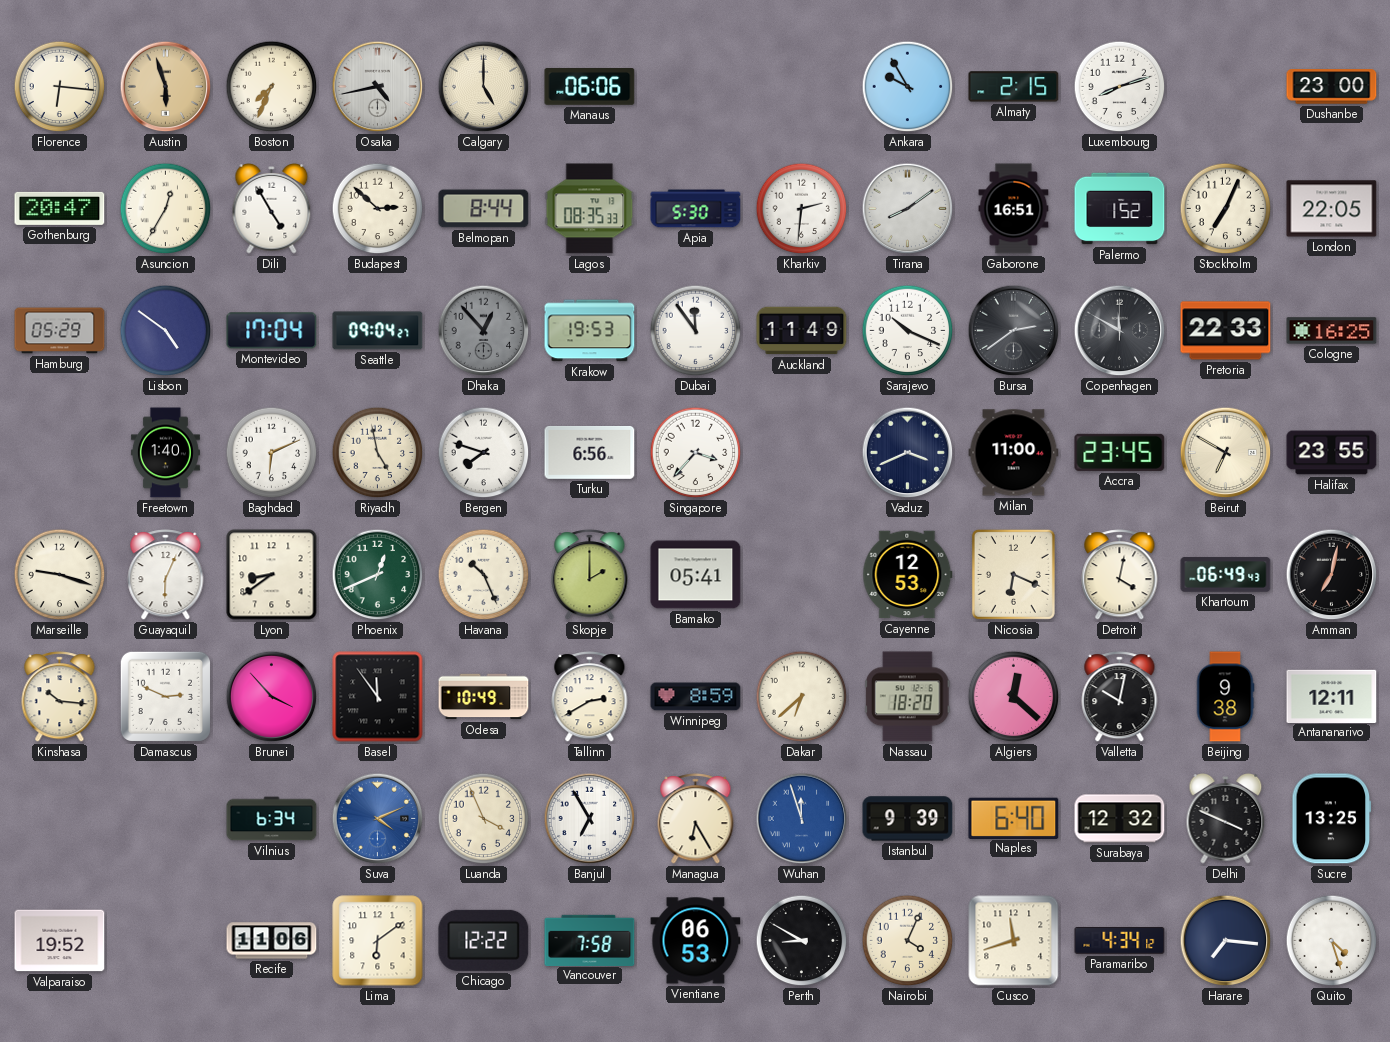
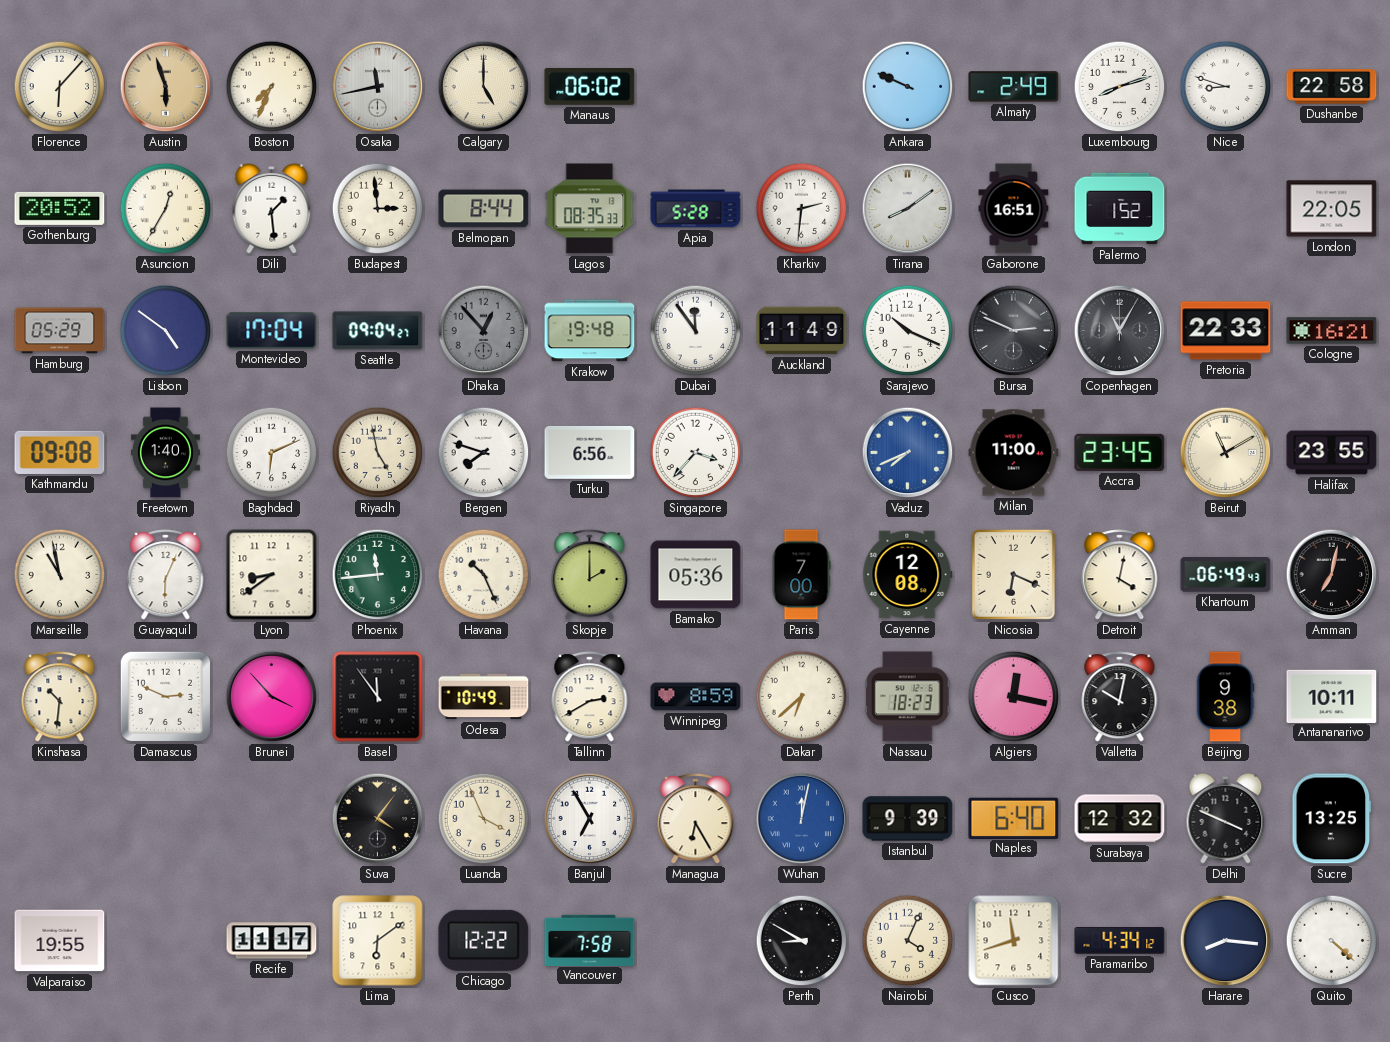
Florence: 6:16 -> 6:07
Osaka: 4:43 -> 11:43
Manaus: 06:06 -> 06:02
Ankara: 9:55 -> 9:49
Almaty: 2:15 -> 2:49
Nice: none -> 8:48
Dushanbe: 23:00 -> 22:58
Gothenburg: 20:47 -> 20:52
Dili: 4:55 -> 1:29
Budapest: 2:52 -> 2:59
Apia: 5:30 -> 5:28
Stockholm: 7:04 -> none
Krakow: 19:53 -> 19:48
Bursa: 2:39 -> 2:49
Copenhagen: 11:50 -> 11:05
Cologne: 16:25 -> 16:21
Kathmandu: none -> 09:08
Vaduz: 3:41 -> 7:41
Vaduz dial: navy -> blue
Beirut: 6:50 -> 11:10
Marseille: 9:18 -> 10:58
Phoenix: 12:41 -> 11:44
Bamako: 05:41 -> 05:36
Paris: none -> 7:00
Cayenne: 12:53 -> 12:08
Kinshasa: 10:16 -> 10:31
Nassau: 18:20 -> 18:23
Algiers: 12:22 -> 12:17
Antananarivo: 12:11 -> 10:11
Vilnius: 6:34 -> none
Suva: 4:11 -> 4:06
Suva dial: blue -> black
Wuhan: 11:57 -> 12:02
Valparaiso: 19:52 -> 19:55
Recife: 11:06 -> 11:17
Vientiane: 06:53 -> none
Harare: 7:16 -> 8:16
Quito: 4:27 -> 4:22
